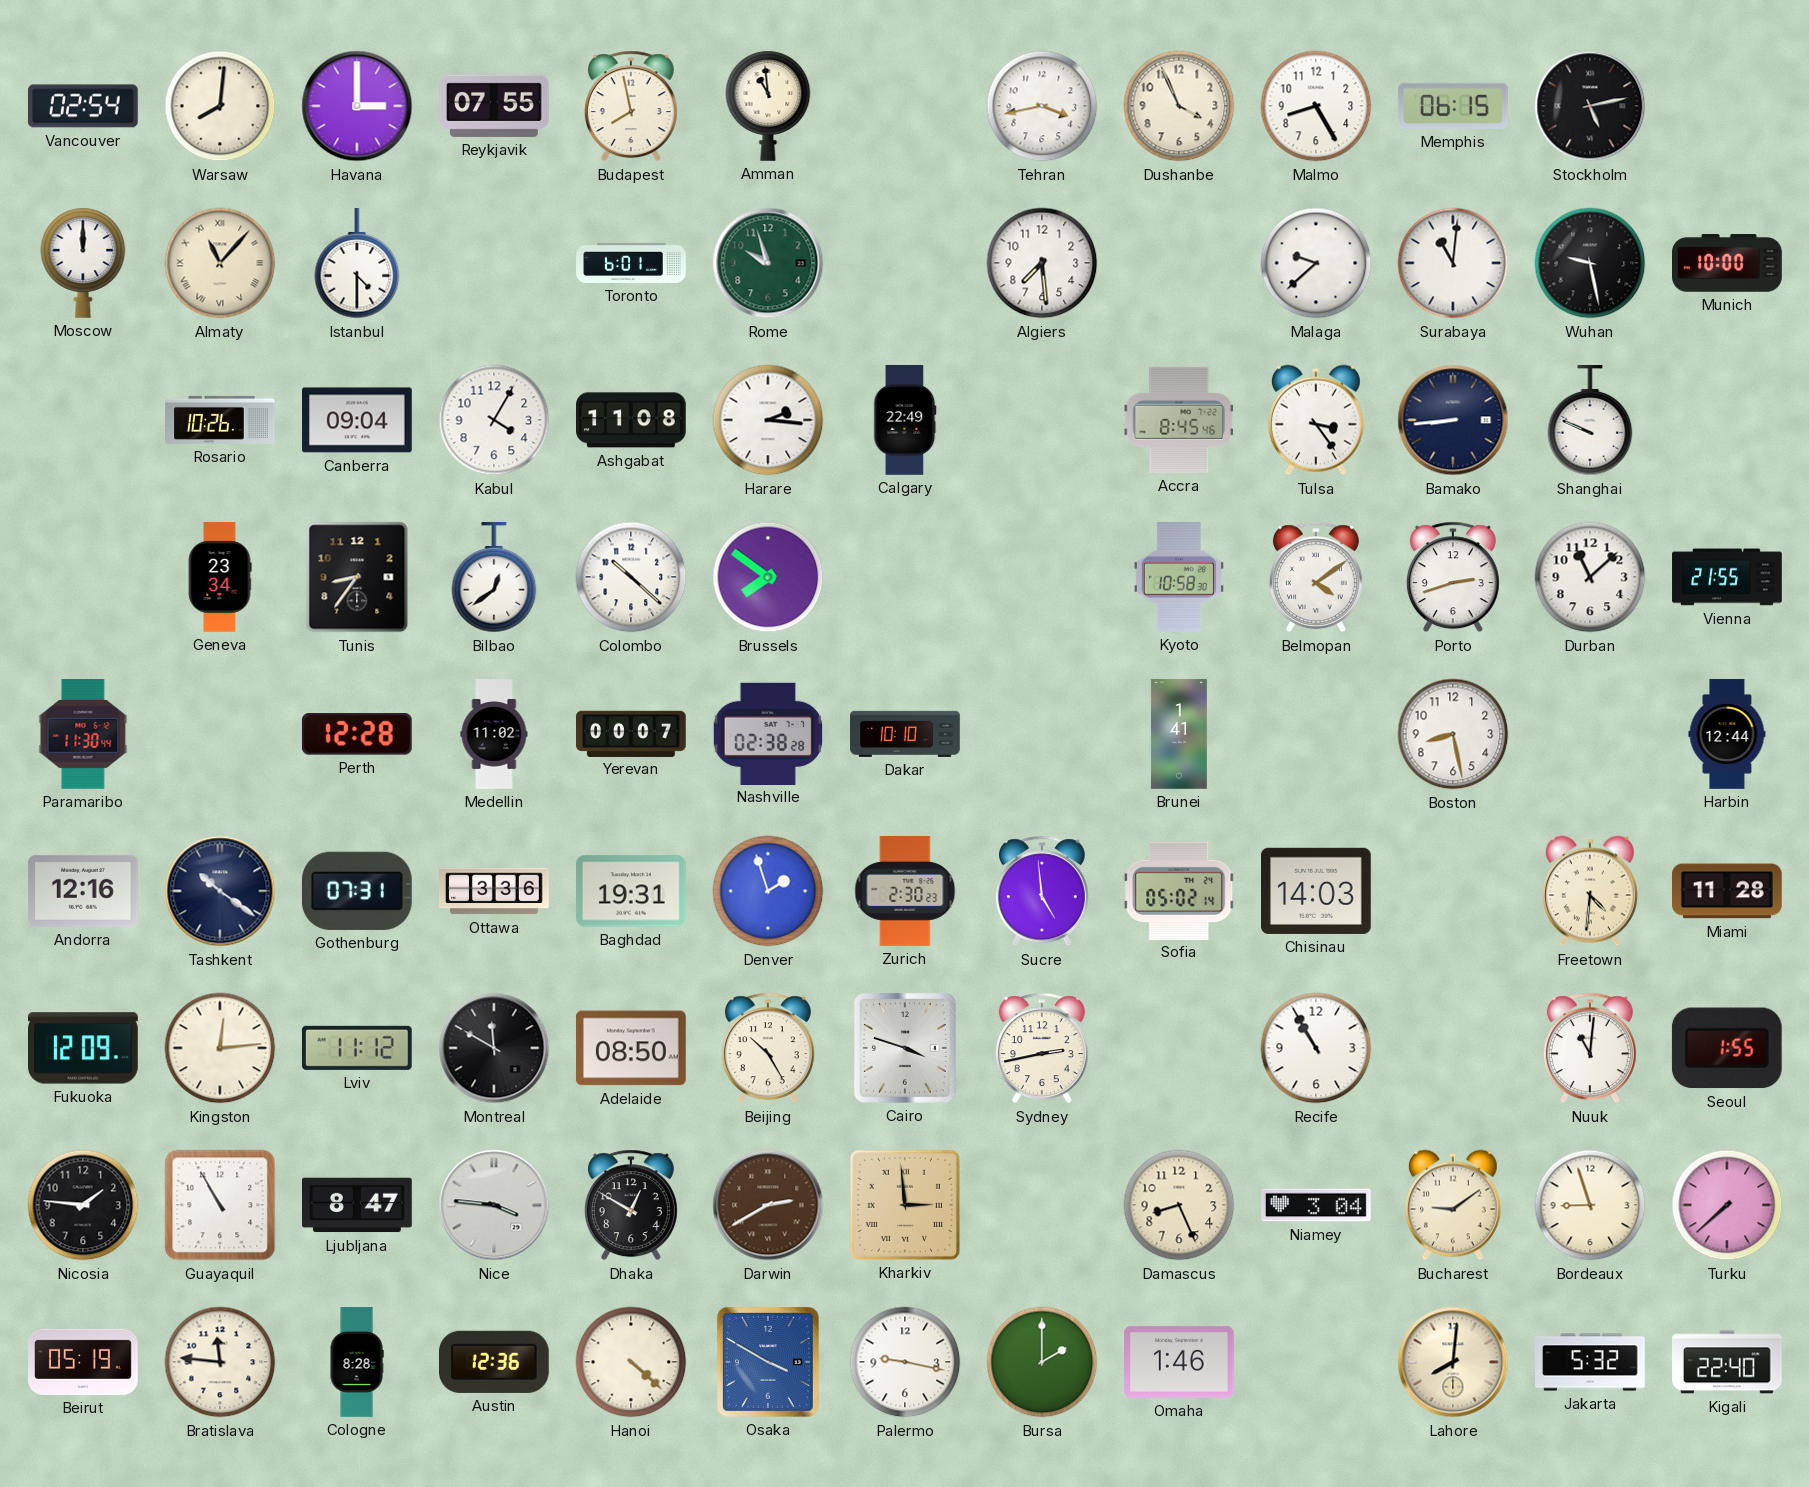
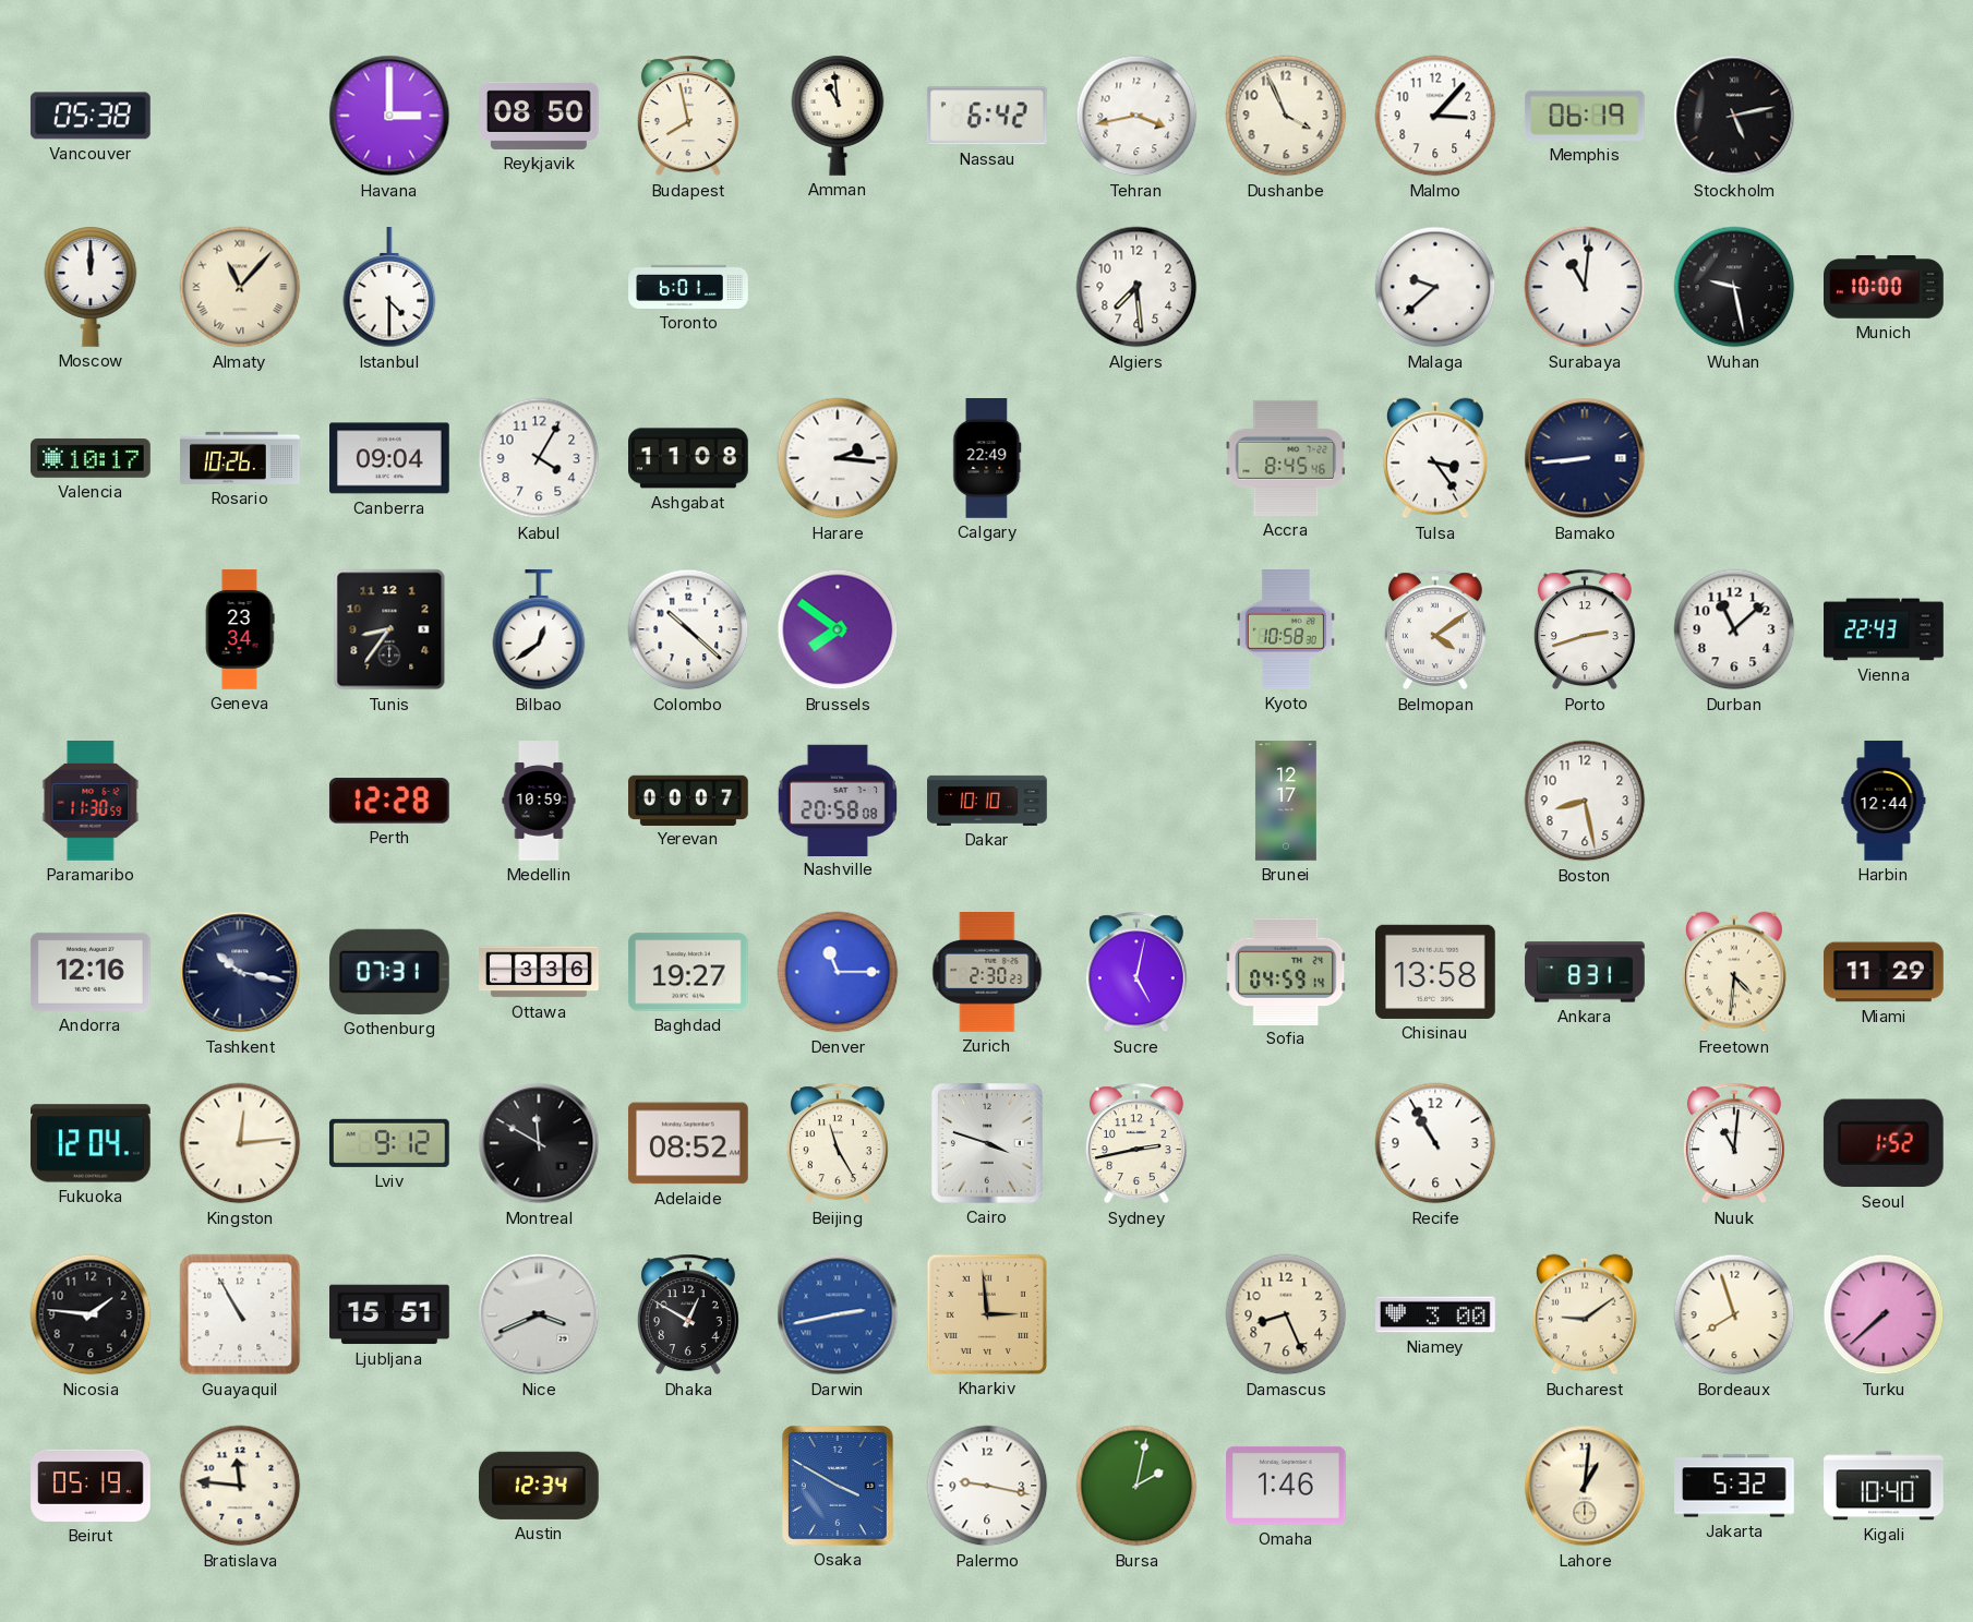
Vancouver: 02:54 -> 05:38
Warsaw: 8:01 -> none
Reykjavik: 07:55 -> 08:50
Nassau: none -> 6:42
Malmo: 8:25 -> 3:07
Memphis: 06:15 -> 06:19
Rome: 9:57 -> none
Valencia: none -> 10:17
Shanghai: 9:49 -> none
Vienna: 21:55 -> 22:43
Paramaribo: 11:30:44 -> 11:30:59
Medellin: 11:02 -> 10:59
Nashville: 02:38 -> 20:58
Brunei: 1:41 -> 12:17
Tashkent: 10:21 -> 10:17
Baghdad: 19:31 -> 19:27
Denver: 1:57 -> 11:15
Sucre: 4:59 -> 5:02
Sofia: 05:02 -> 04:59
Chisinau: 14:03 -> 13:58
Ankara: none -> 8:31
Miami: 11:28 -> 11:29
Fukuoka: 12:09 -> 12:04
Lviv: 11:12 -> 9:12
Adelaide: 08:50 -> 08:52
Beijing: 10:25 -> 11:25
Seoul: 1:55 -> 1:52
Ljubljana: 8:47 -> 15:51
Nice: 3:46 -> 3:41
Darwin: 2:40 -> 2:43
Darwin dial: brown -> blue
Niamey: 3:04 -> 3:00
Bordeaux: 8:57 -> 7:57
Cologne: 8:28 -> none
Austin: 12:36 -> 12:34
Hanoi: 4:22 -> none
Bursa: 2:00 -> 2:02
Lahore: 8:01 -> 1:01
Kigali: 22:40 -> 10:40
